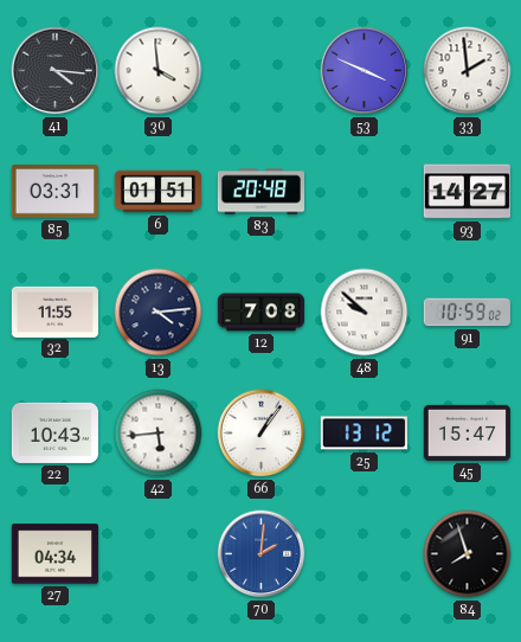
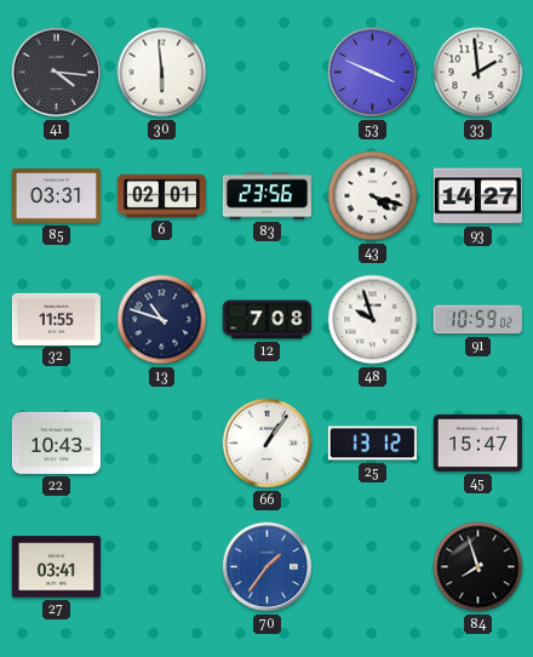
30: 3:59 -> 5:59
6: 01:51 -> 02:01
83: 20:48 -> 23:56
43: none -> 4:18
13: 4:14 -> 10:48
48: 9:52 -> 9:57
42: 5:44 -> none
27: 04:34 -> 03:41
70: 2:01 -> 1:36
